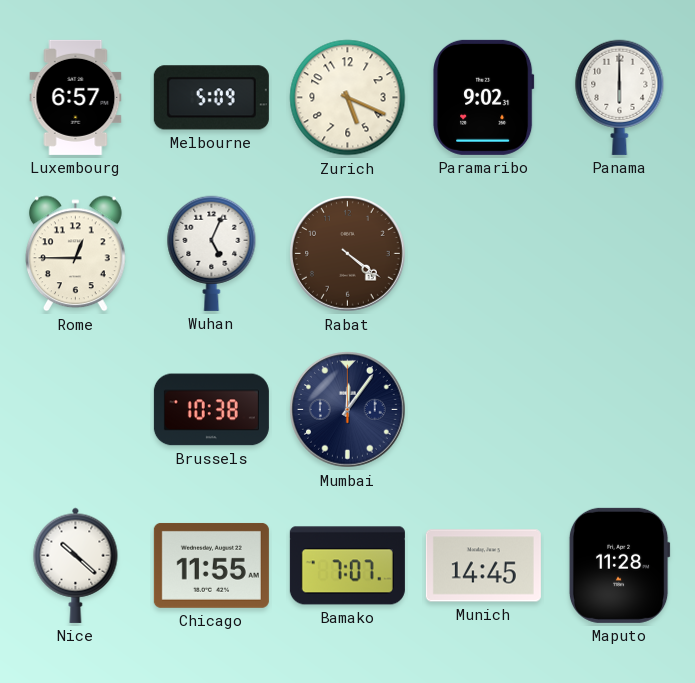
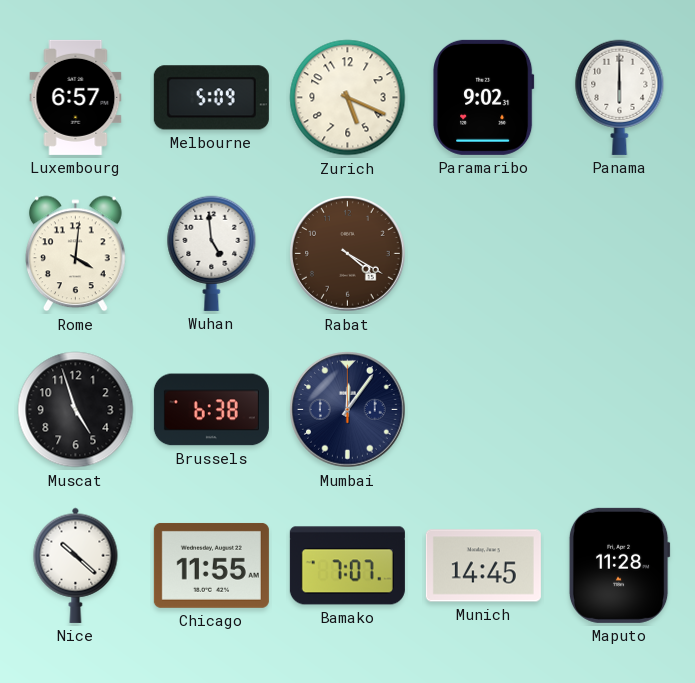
Rome: 12:45 -> 4:01
Wuhan: 5:04 -> 4:59
Rabat: 4:21 -> 4:20
Muscat: none -> 4:57
Brussels: 10:38 -> 6:38
